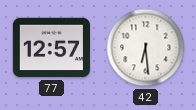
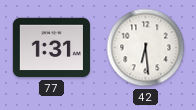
77: 12:57 -> 1:31
